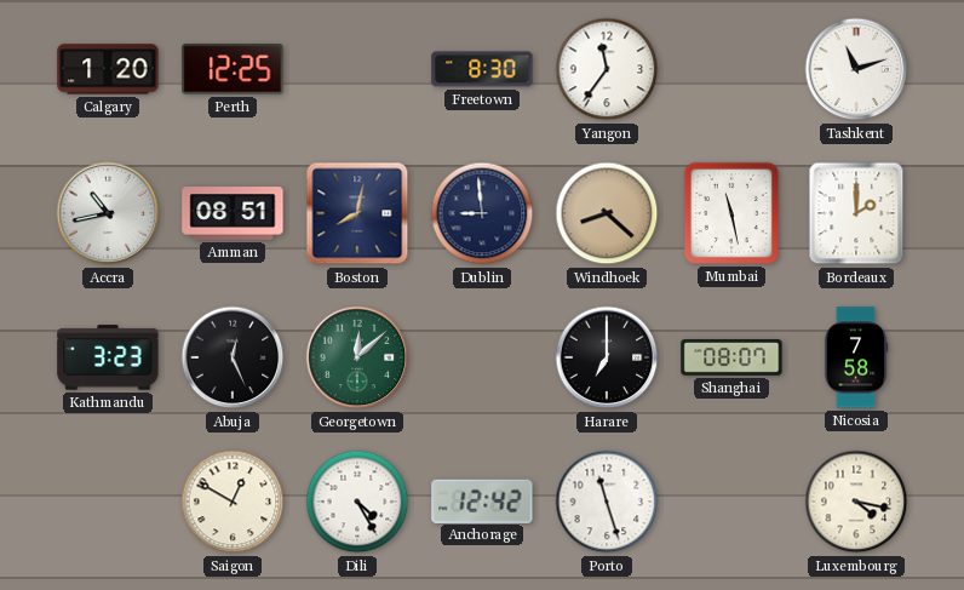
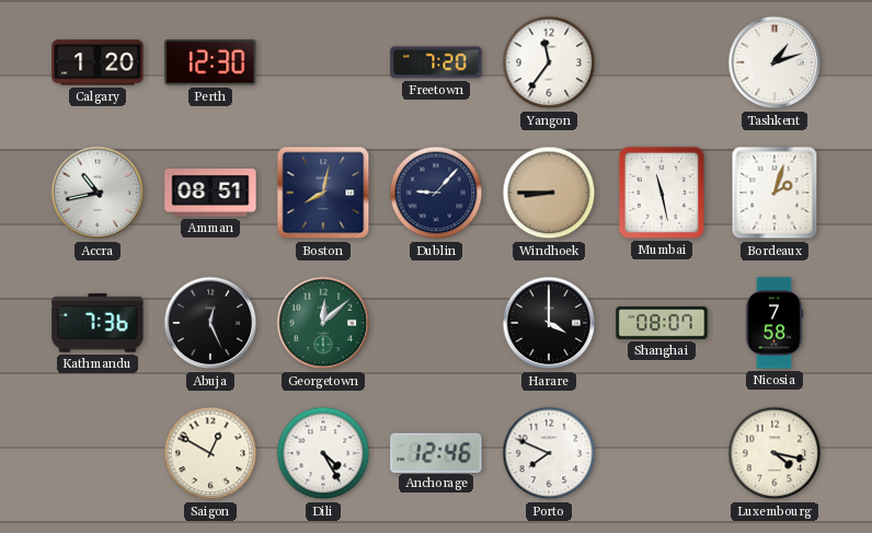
Perth: 12:25 -> 12:30
Freetown: 8:30 -> 7:20
Tashkent: 11:12 -> 1:12
Dublin: 8:59 -> 9:07
Windhoek: 8:22 -> 8:45
Bordeaux: 2:00 -> 2:03
Kathmandu: 3:23 -> 7:36
Harare: 7:00 -> 4:00
Anchorage: 12:42 -> 12:46
Porto: 11:27 -> 7:49
